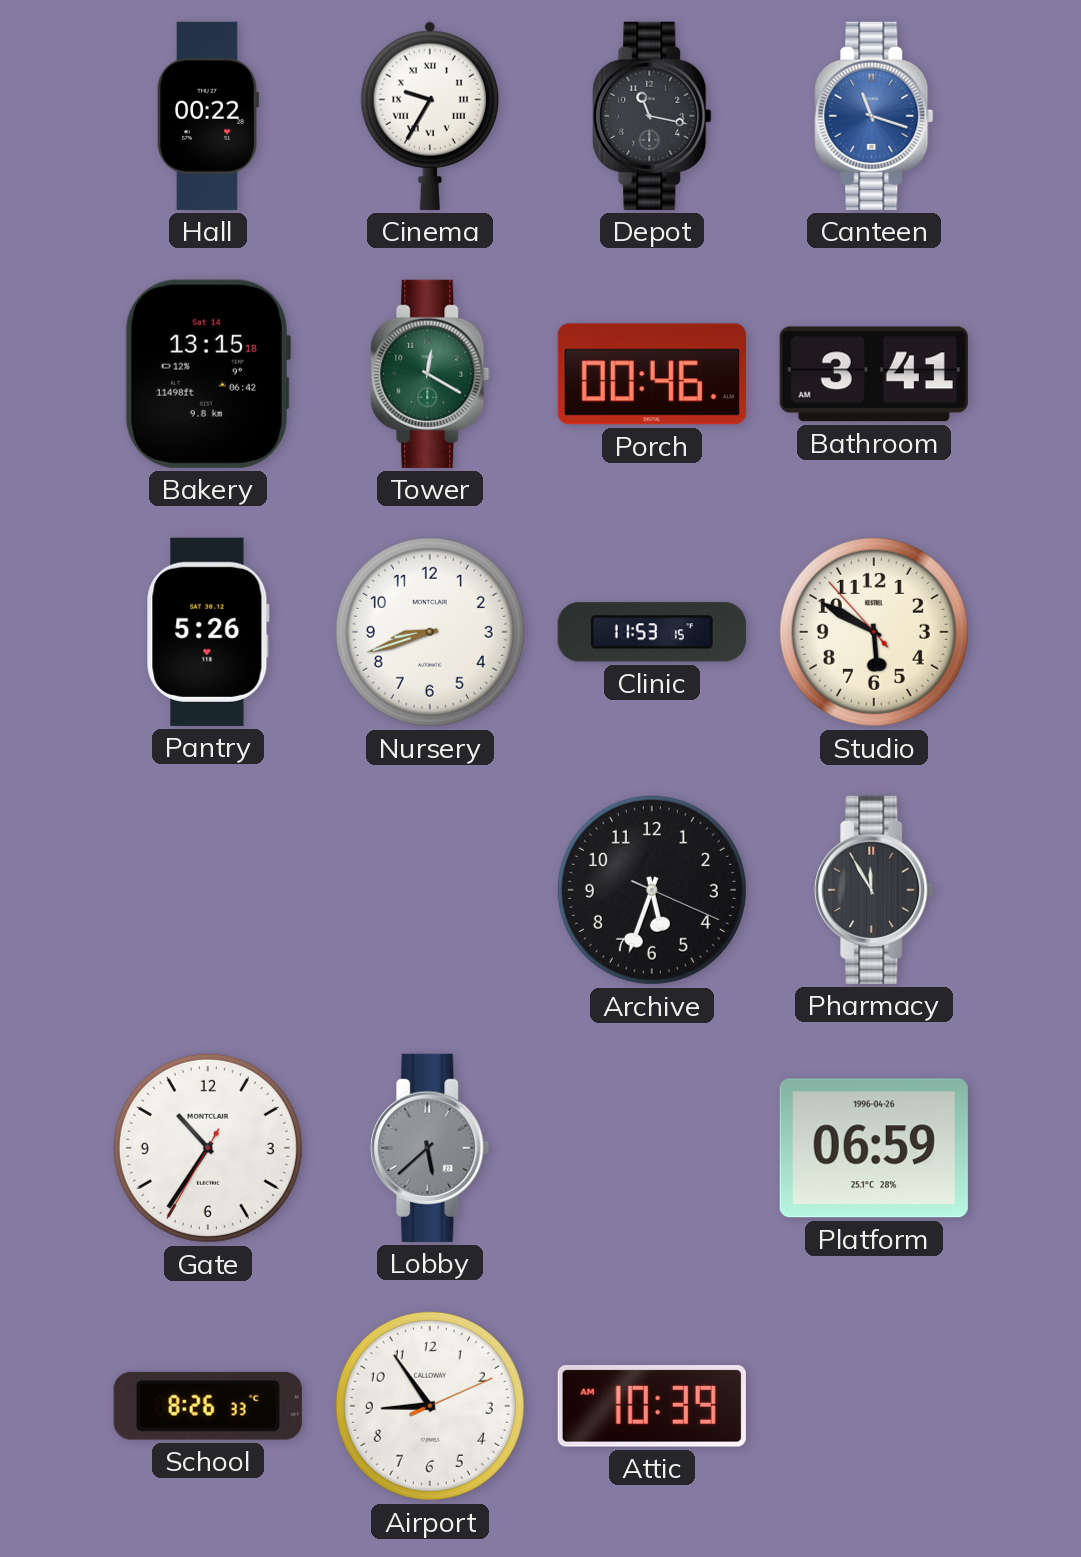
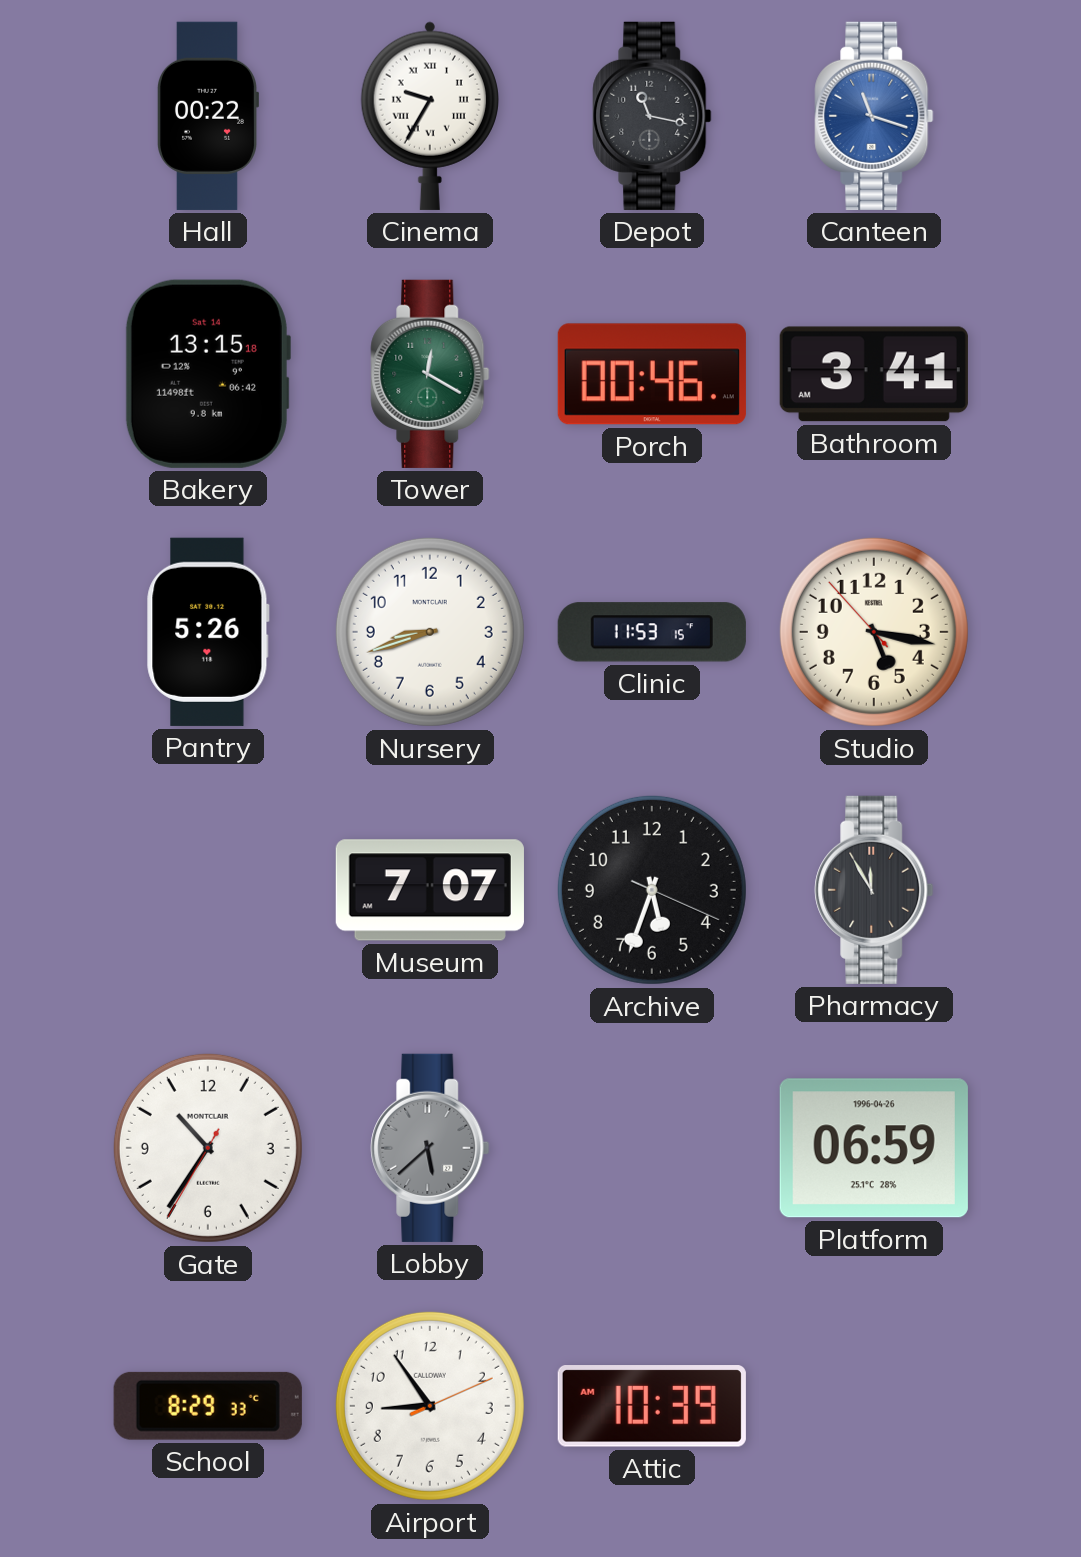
Studio: 5:49 -> 5:16
Museum: none -> 7:07
School: 8:26 -> 8:29
